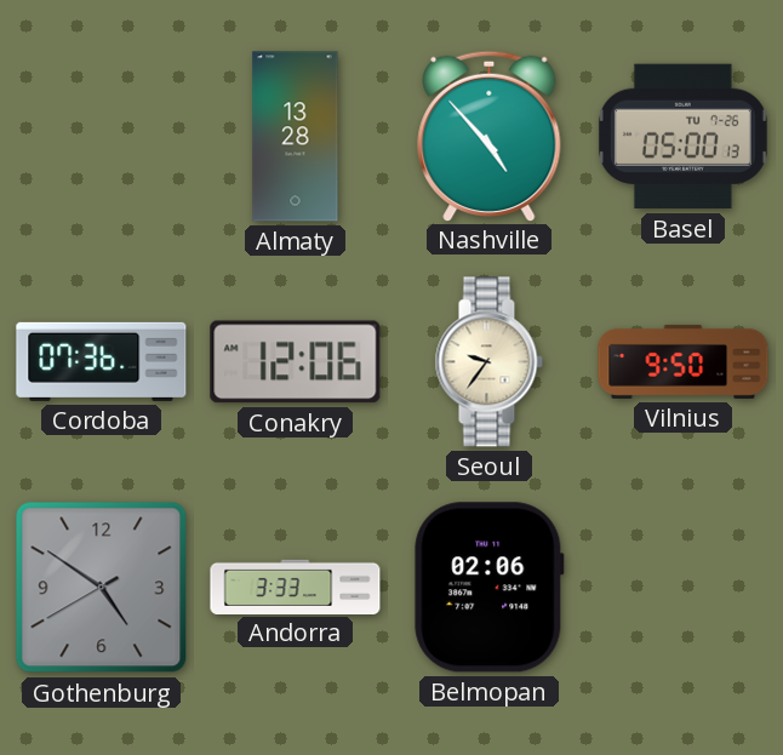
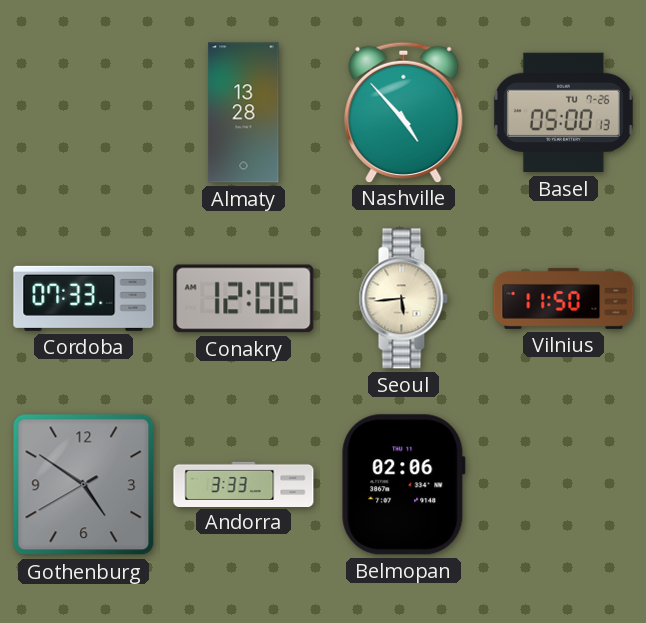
Cordoba: 07:36 -> 07:33
Seoul: 9:36 -> 5:44
Vilnius: 9:50 -> 11:50
